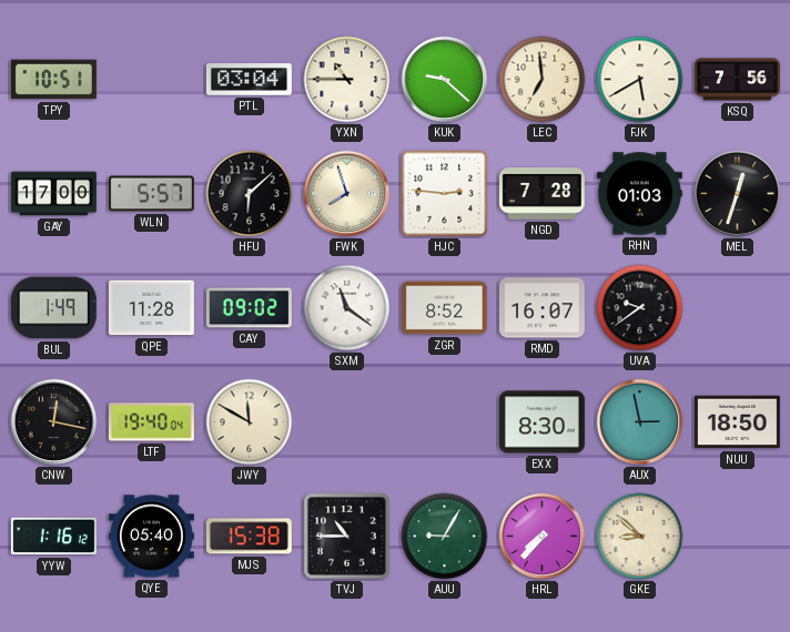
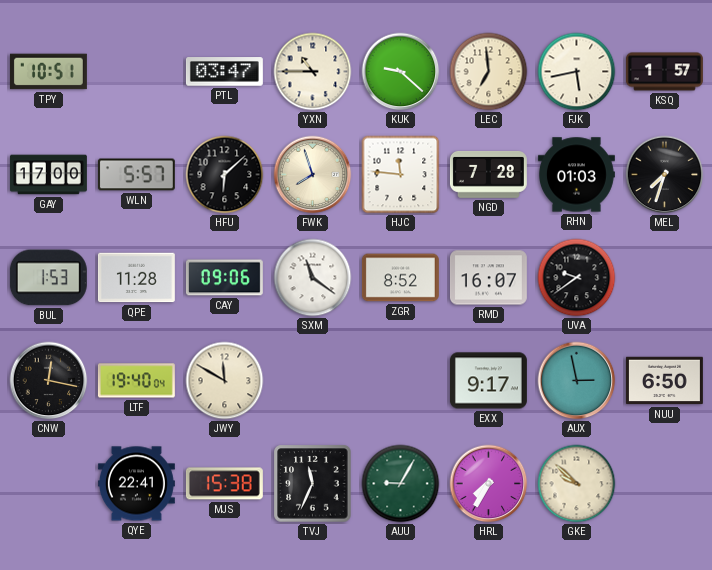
PTL: 03:04 -> 03:47
FJK: 5:40 -> 5:43
KSQ: 7:56 -> 1:57
HJC: 2:46 -> 11:46
MEL: 12:33 -> 7:33
BUL: 1:49 -> 1:53
CAY: 09:02 -> 09:06
EXX: 8:30 -> 9:17
NUU: 18:50 -> 6:50
YYW: 1:16 -> none
QYE: 05:40 -> 22:41
TVJ: 10:45 -> 11:34
HRL: 7:37 -> 7:35
GKE: 8:52 -> 9:52
